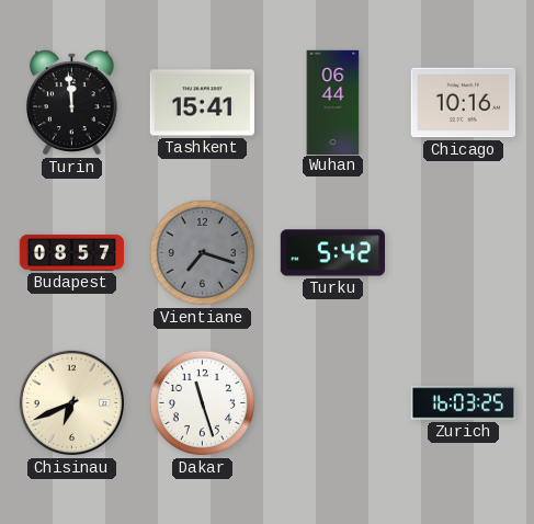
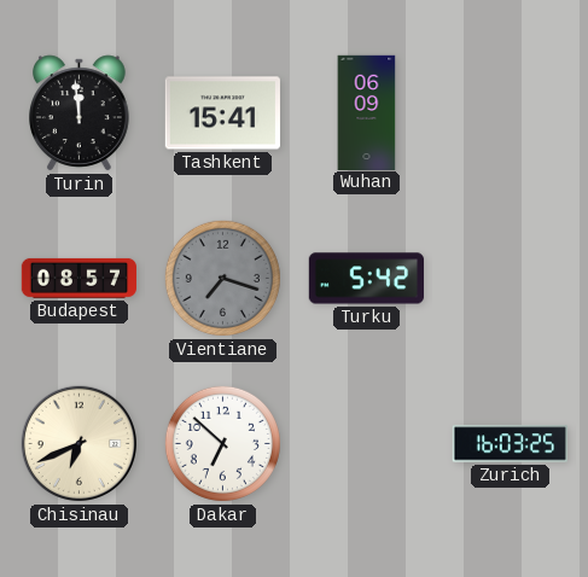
Wuhan: 06:44 -> 06:09
Chicago: 10:16 -> none
Dakar: 11:27 -> 6:52
